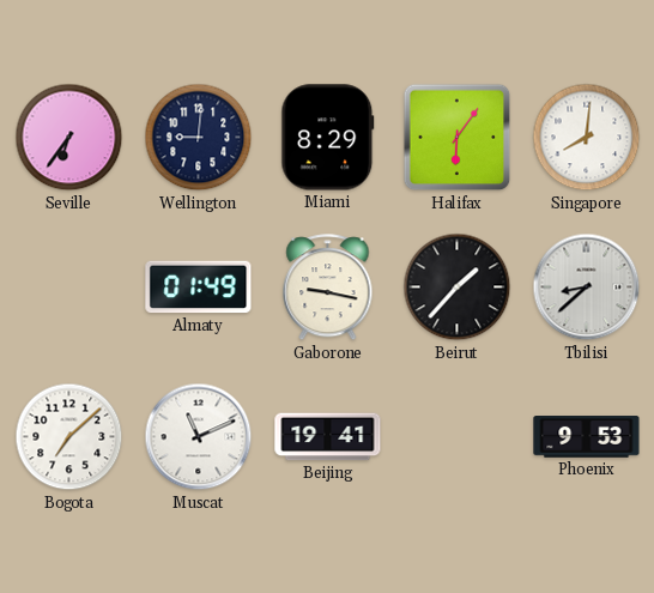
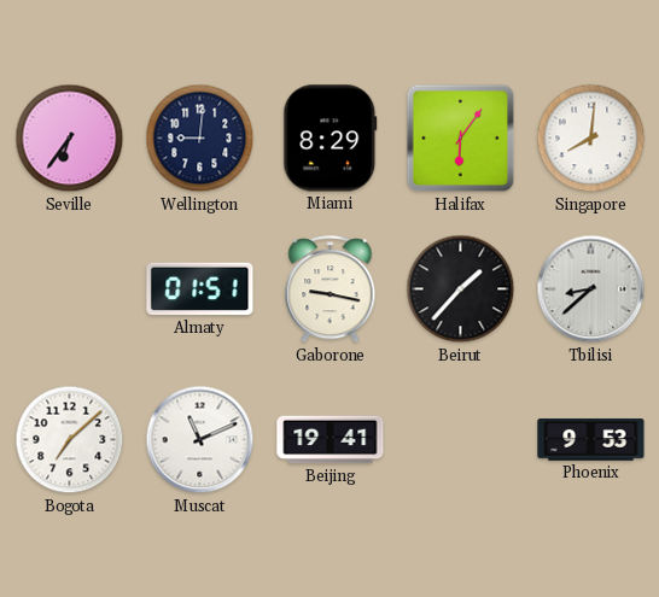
Almaty: 01:49 -> 01:51
